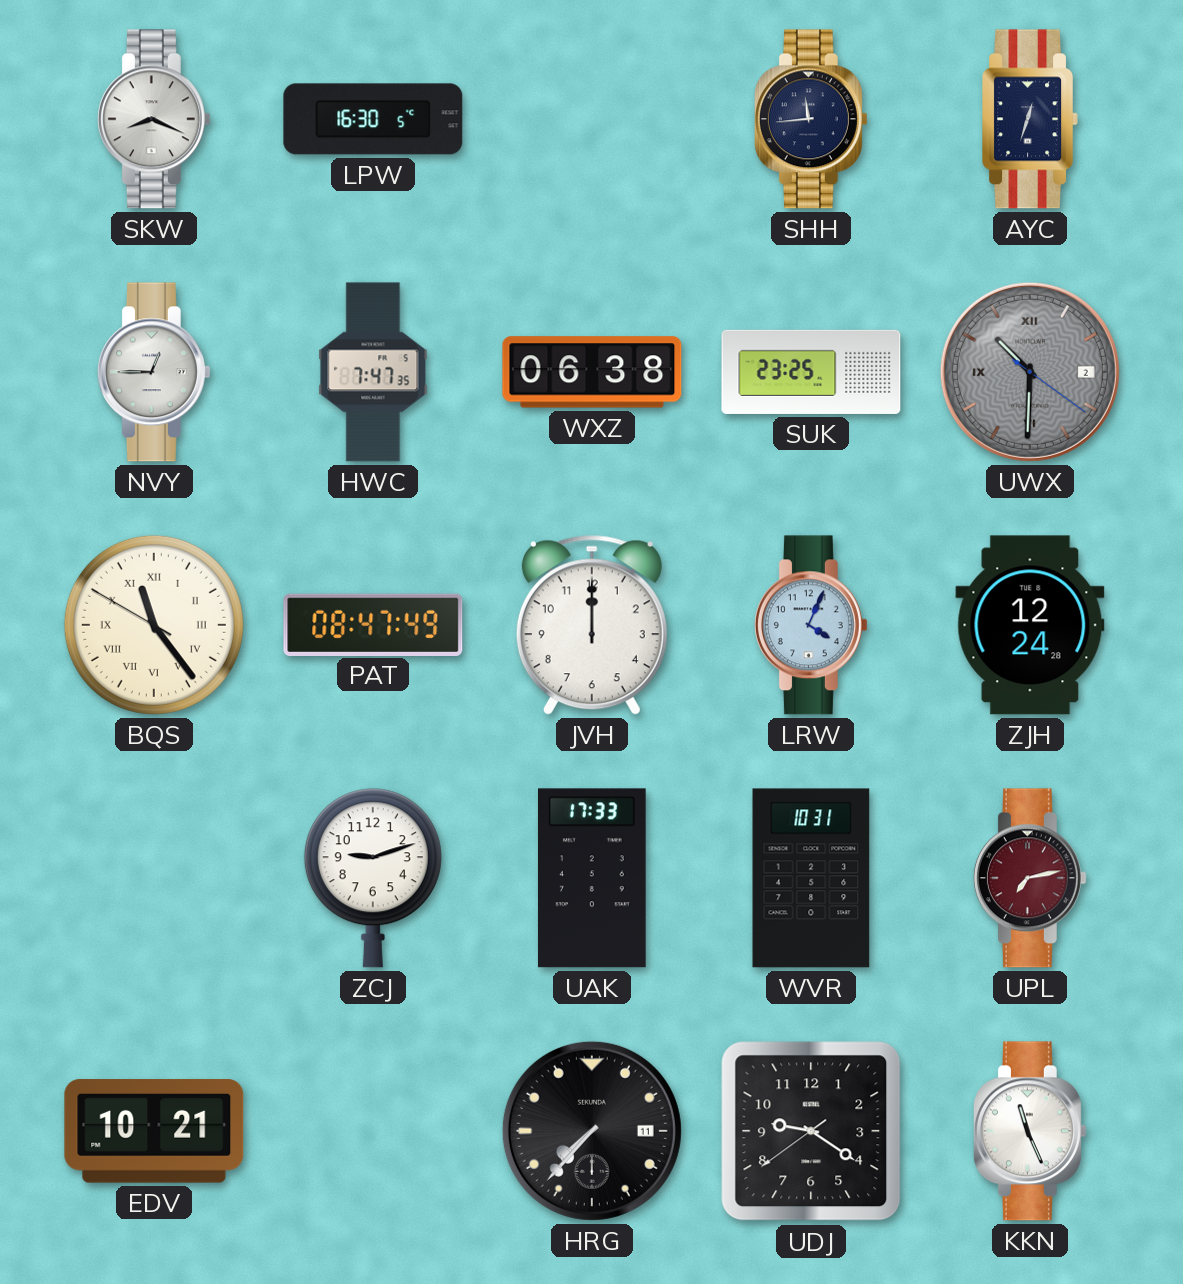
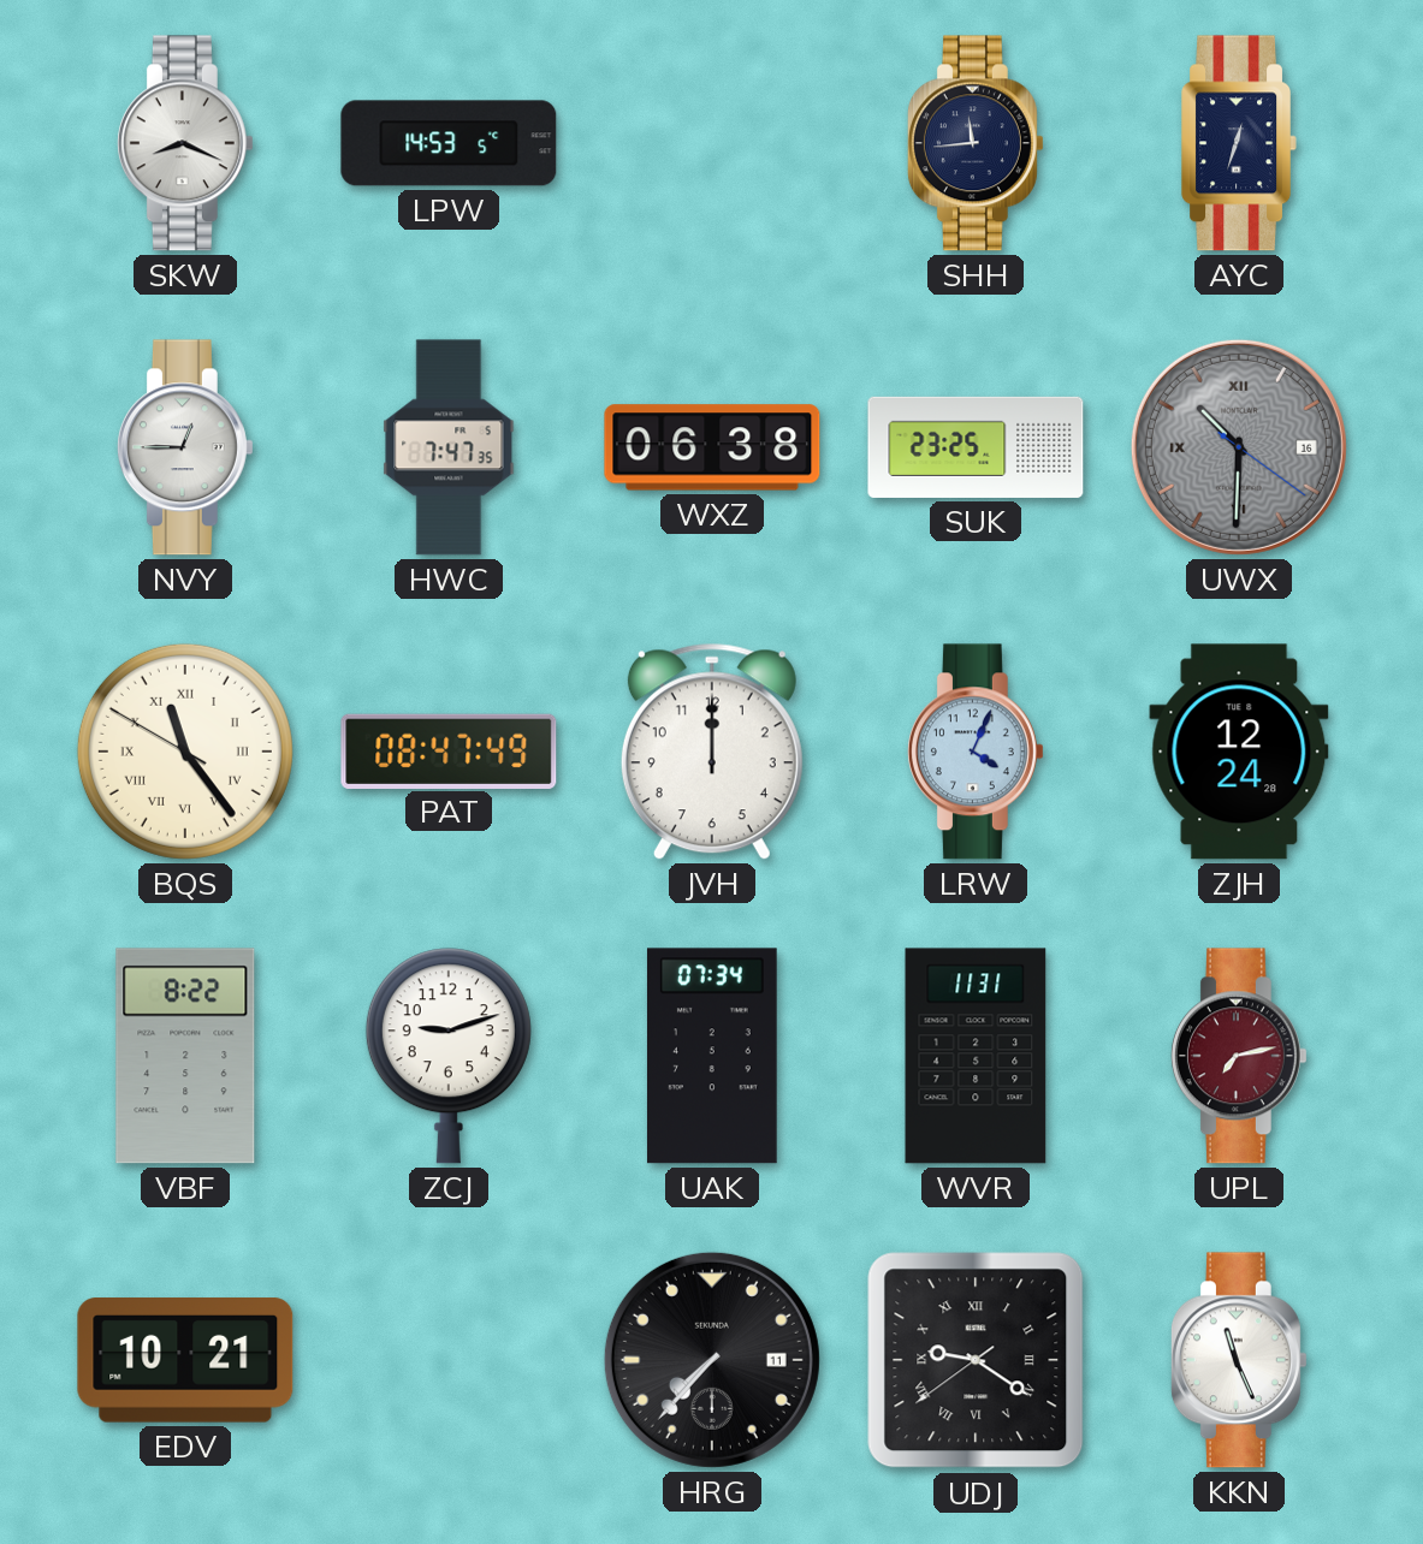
LPW: 16:30 -> 14:53
UWX date: 2 -> 16
VBF: none -> 8:22
UAK: 17:33 -> 07:34
WVR: 10:31 -> 11:31
UDJ numerals: Arabic -> Roman
